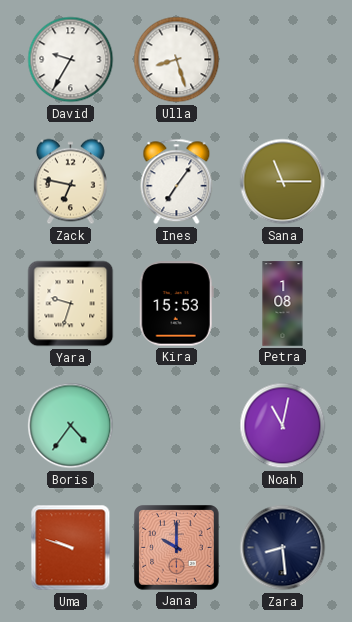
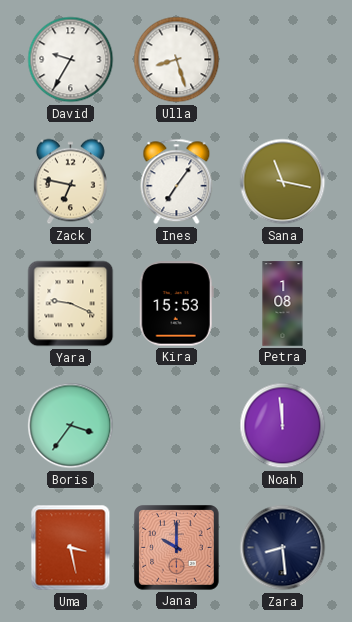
Sana: 11:15 -> 11:17
Yara: 9:33 -> 9:19
Boris: 4:36 -> 3:36
Noah: 11:02 -> 11:59
Uma: 9:48 -> 3:28
